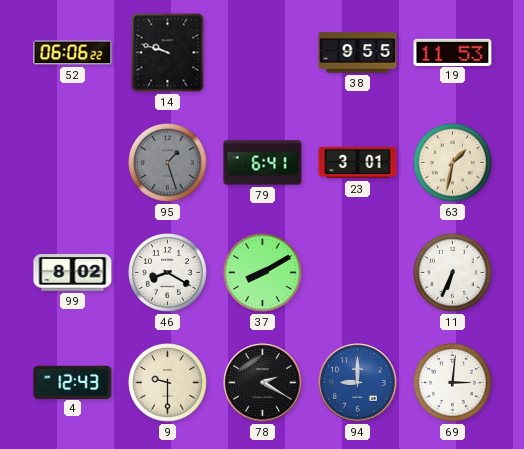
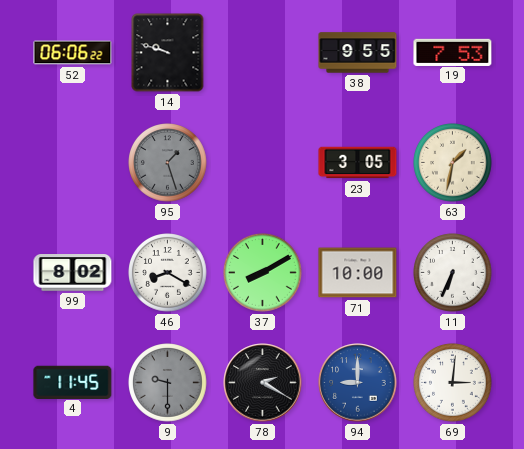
19: 11:53 -> 7:53
79: 6:41 -> none
23: 3:01 -> 3:05
71: none -> 10:00
4: 12:43 -> 11:45
9 dial: cream -> grey
